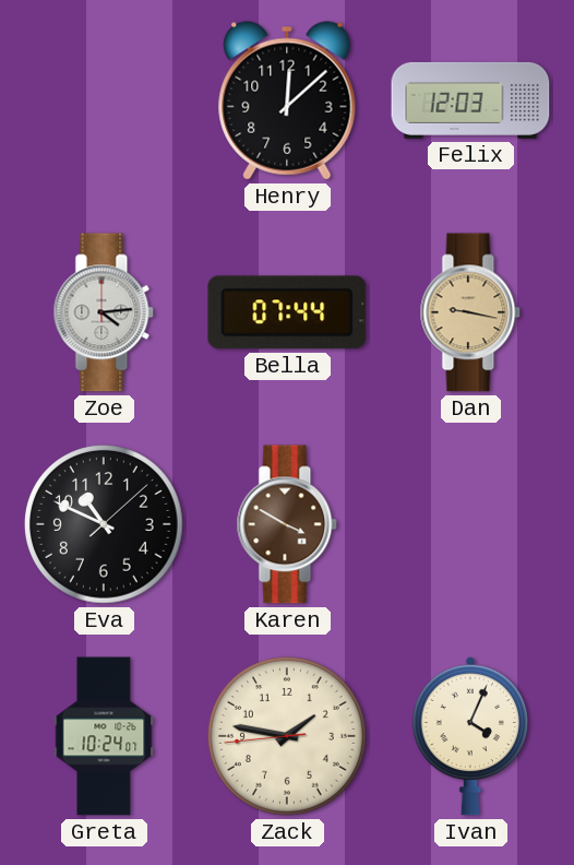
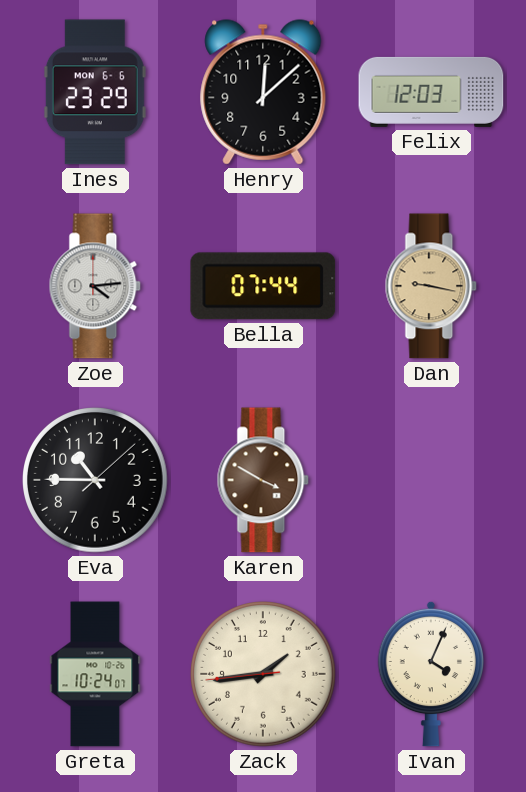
Ines: none -> 23:29
Eva: 10:49 -> 10:45
Zack: 1:46 -> 1:43
